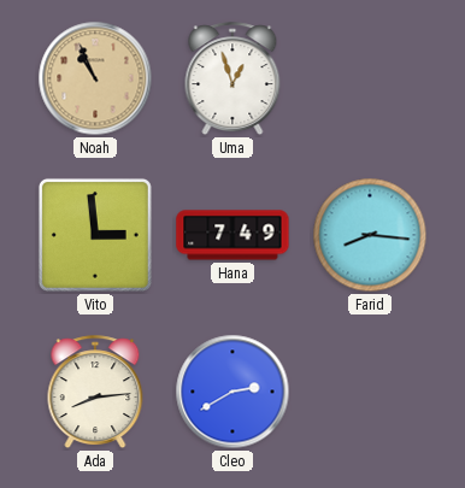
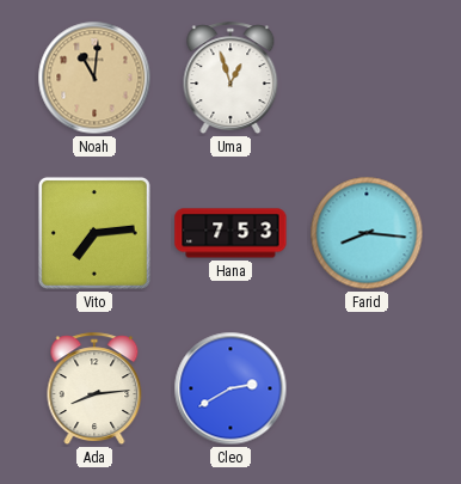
Noah: 10:56 -> 11:01
Vito: 2:59 -> 7:14
Hana: 7:49 -> 7:53
